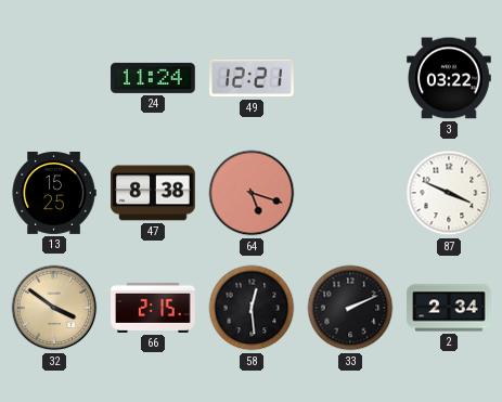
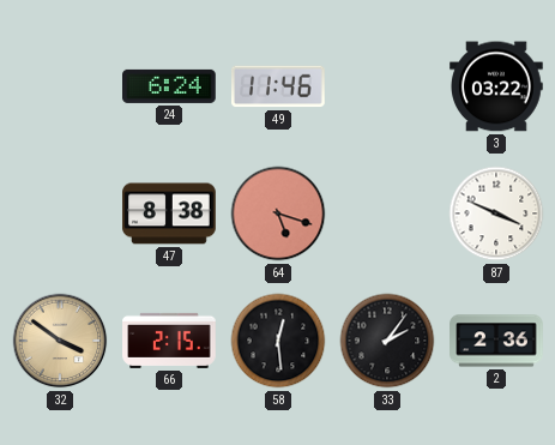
24: 11:24 -> 6:24
49: 12:21 -> 11:46
13: 15:25 -> none
33: 2:11 -> 2:06
2: 2:34 -> 2:36
